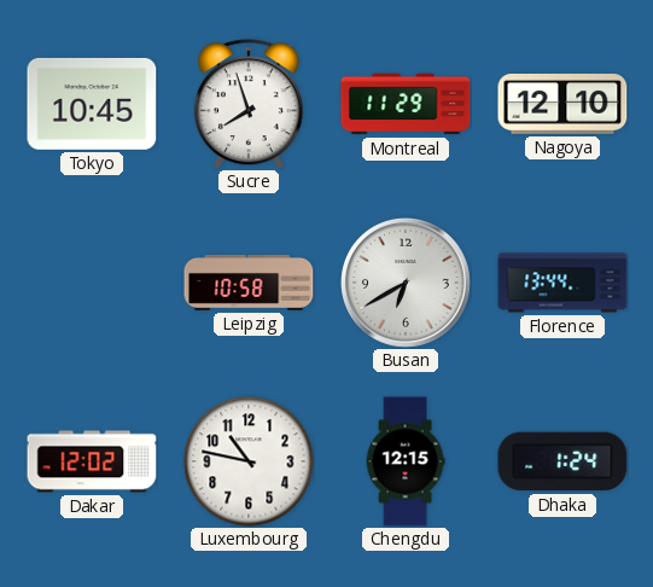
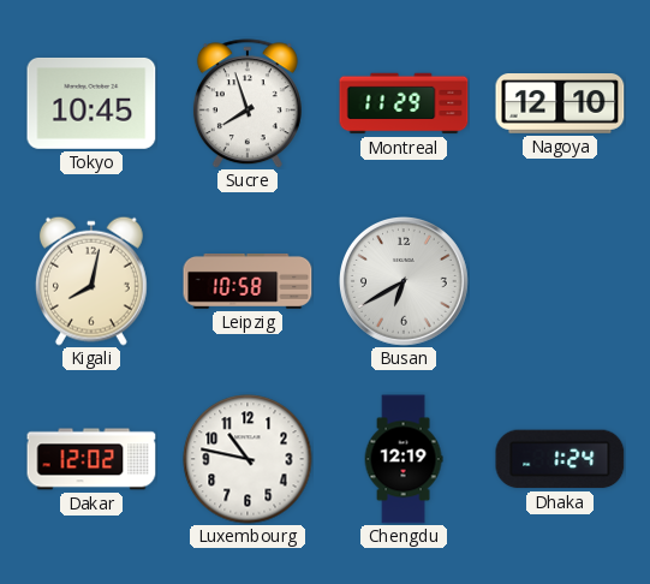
Kigali: none -> 8:02
Florence: 13:44 -> none
Chengdu: 12:15 -> 12:19
